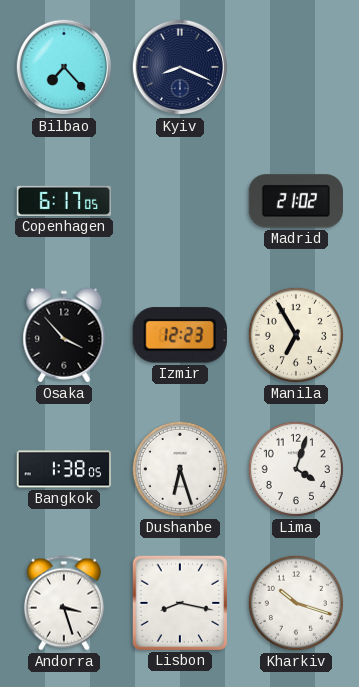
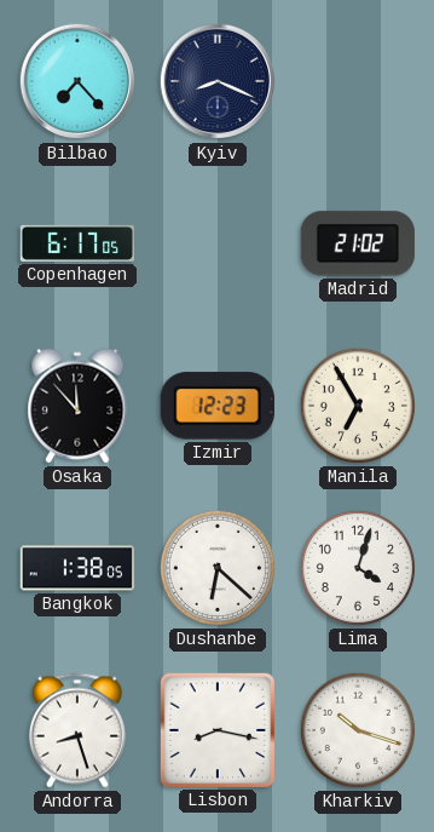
Osaka: 3:53 -> 11:53
Dushanbe: 6:27 -> 6:22
Andorra: 3:27 -> 8:27
